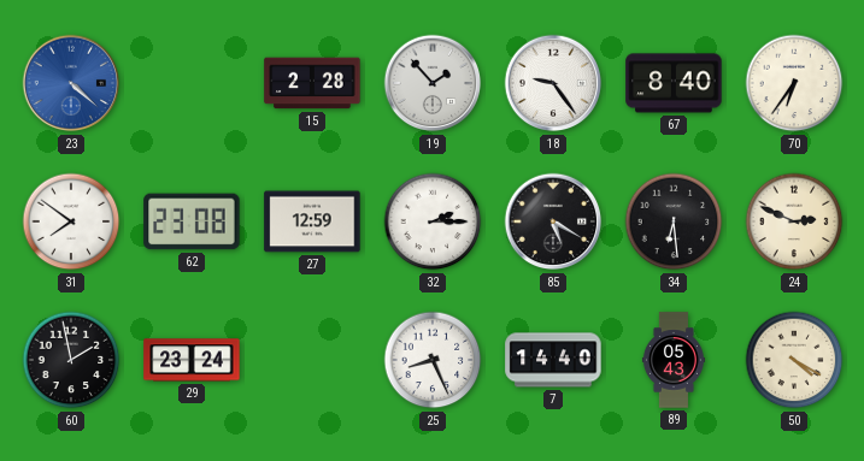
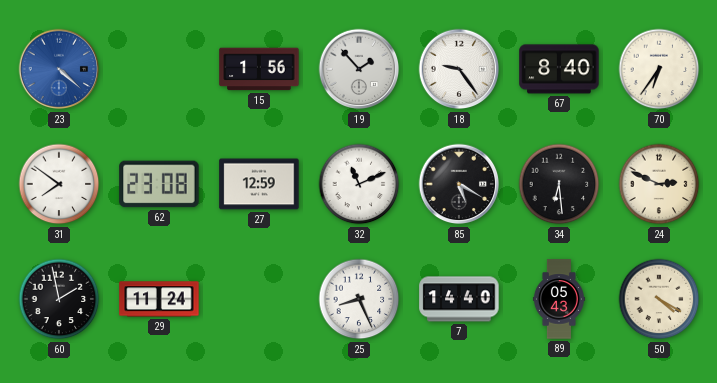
15: 2:28 -> 1:56
32: 2:15 -> 11:11
29: 23:24 -> 11:24
